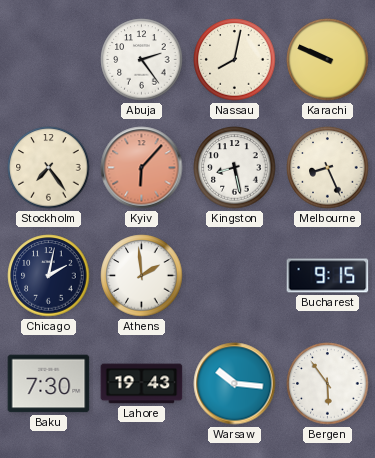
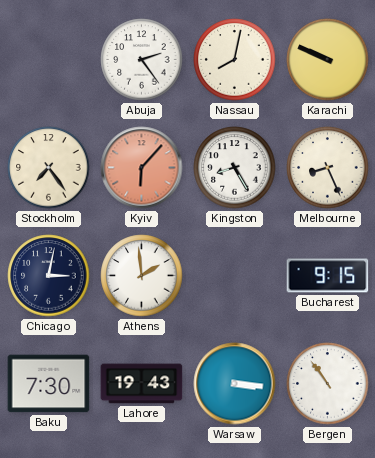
Kingston: 8:28 -> 8:25
Chicago: 2:02 -> 3:02
Warsaw: 10:16 -> 3:16
Bergen: 5:54 -> 10:54
